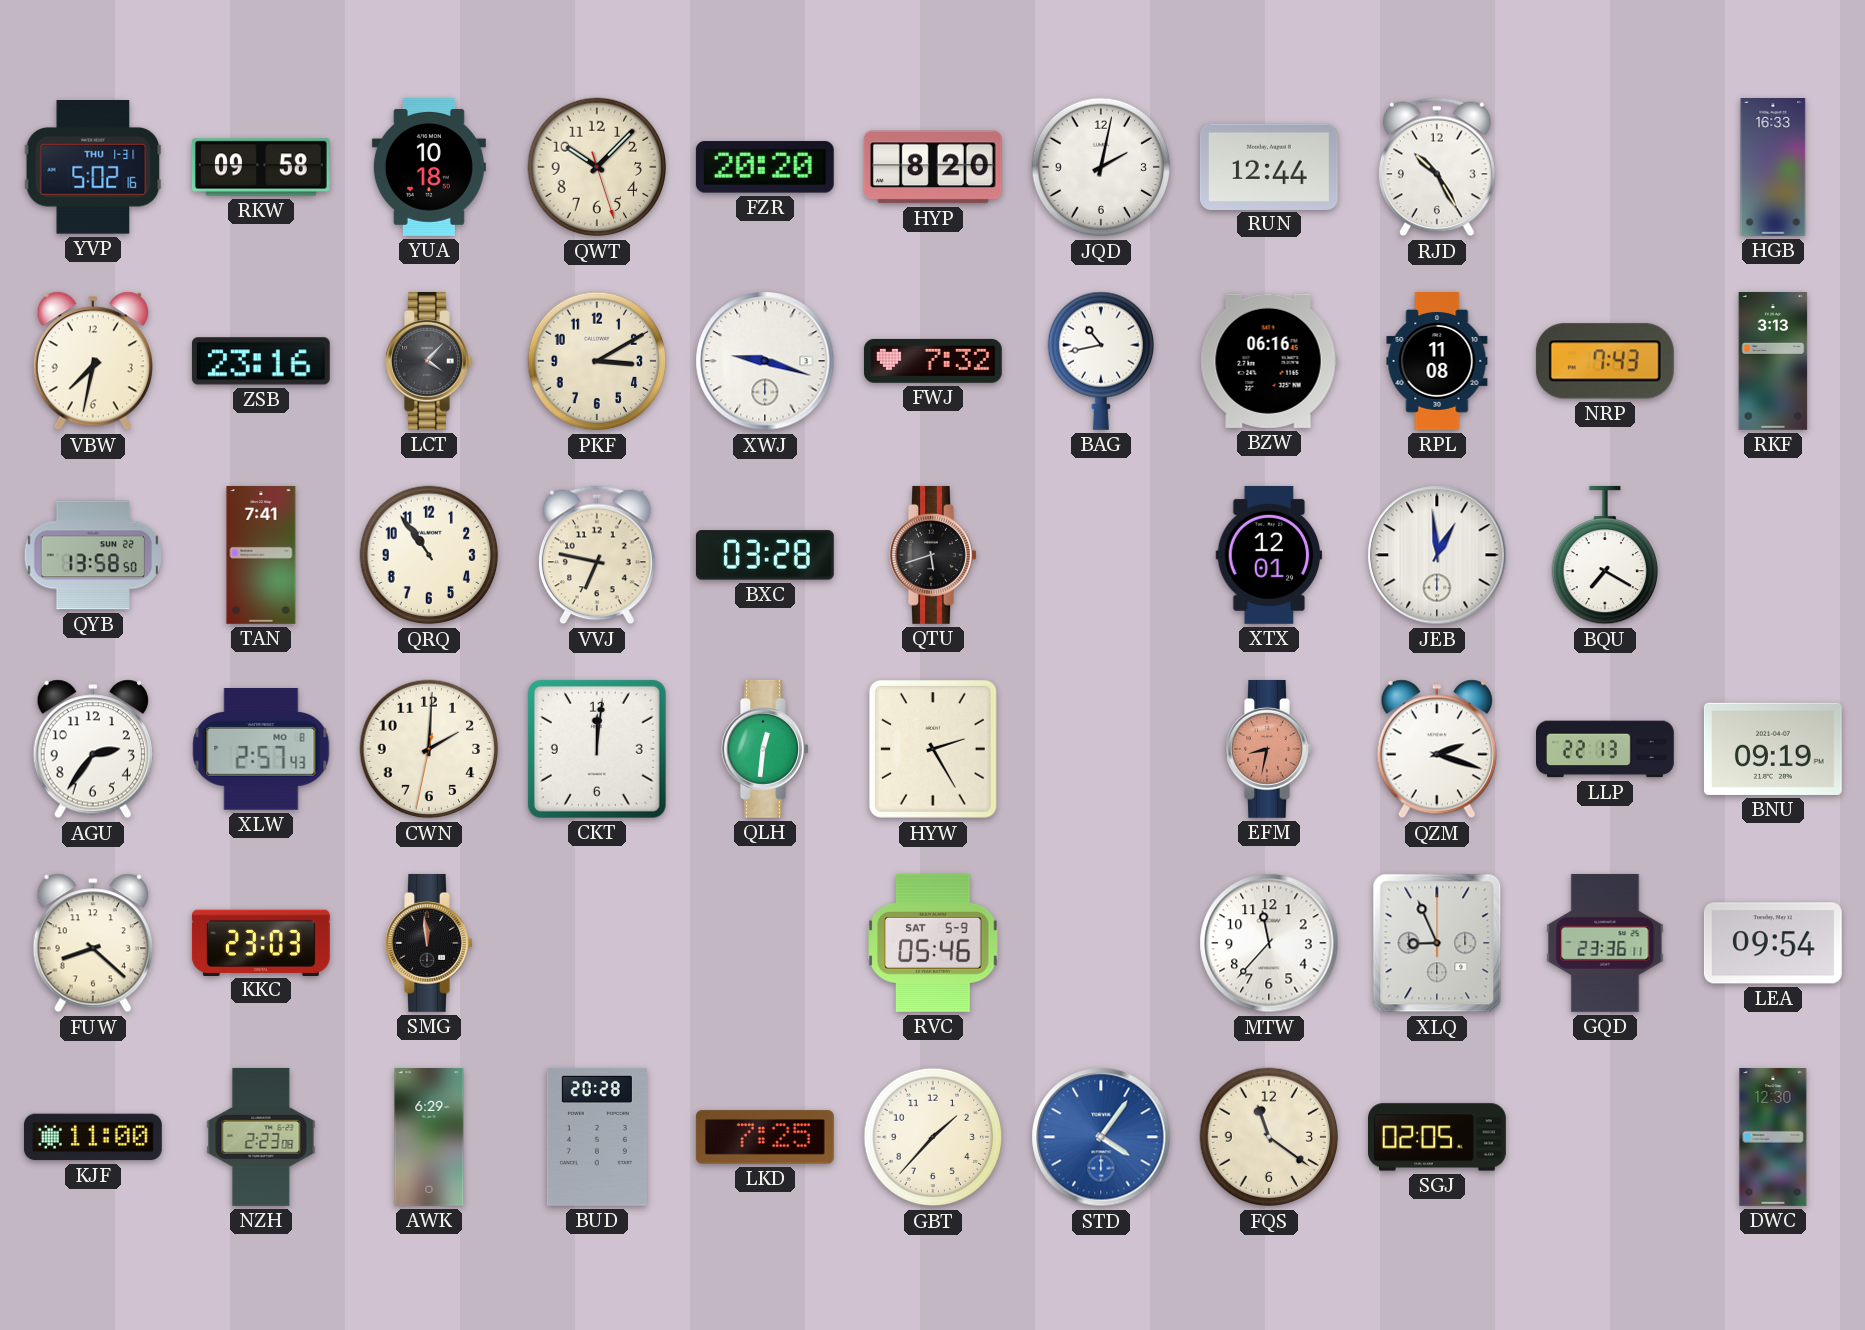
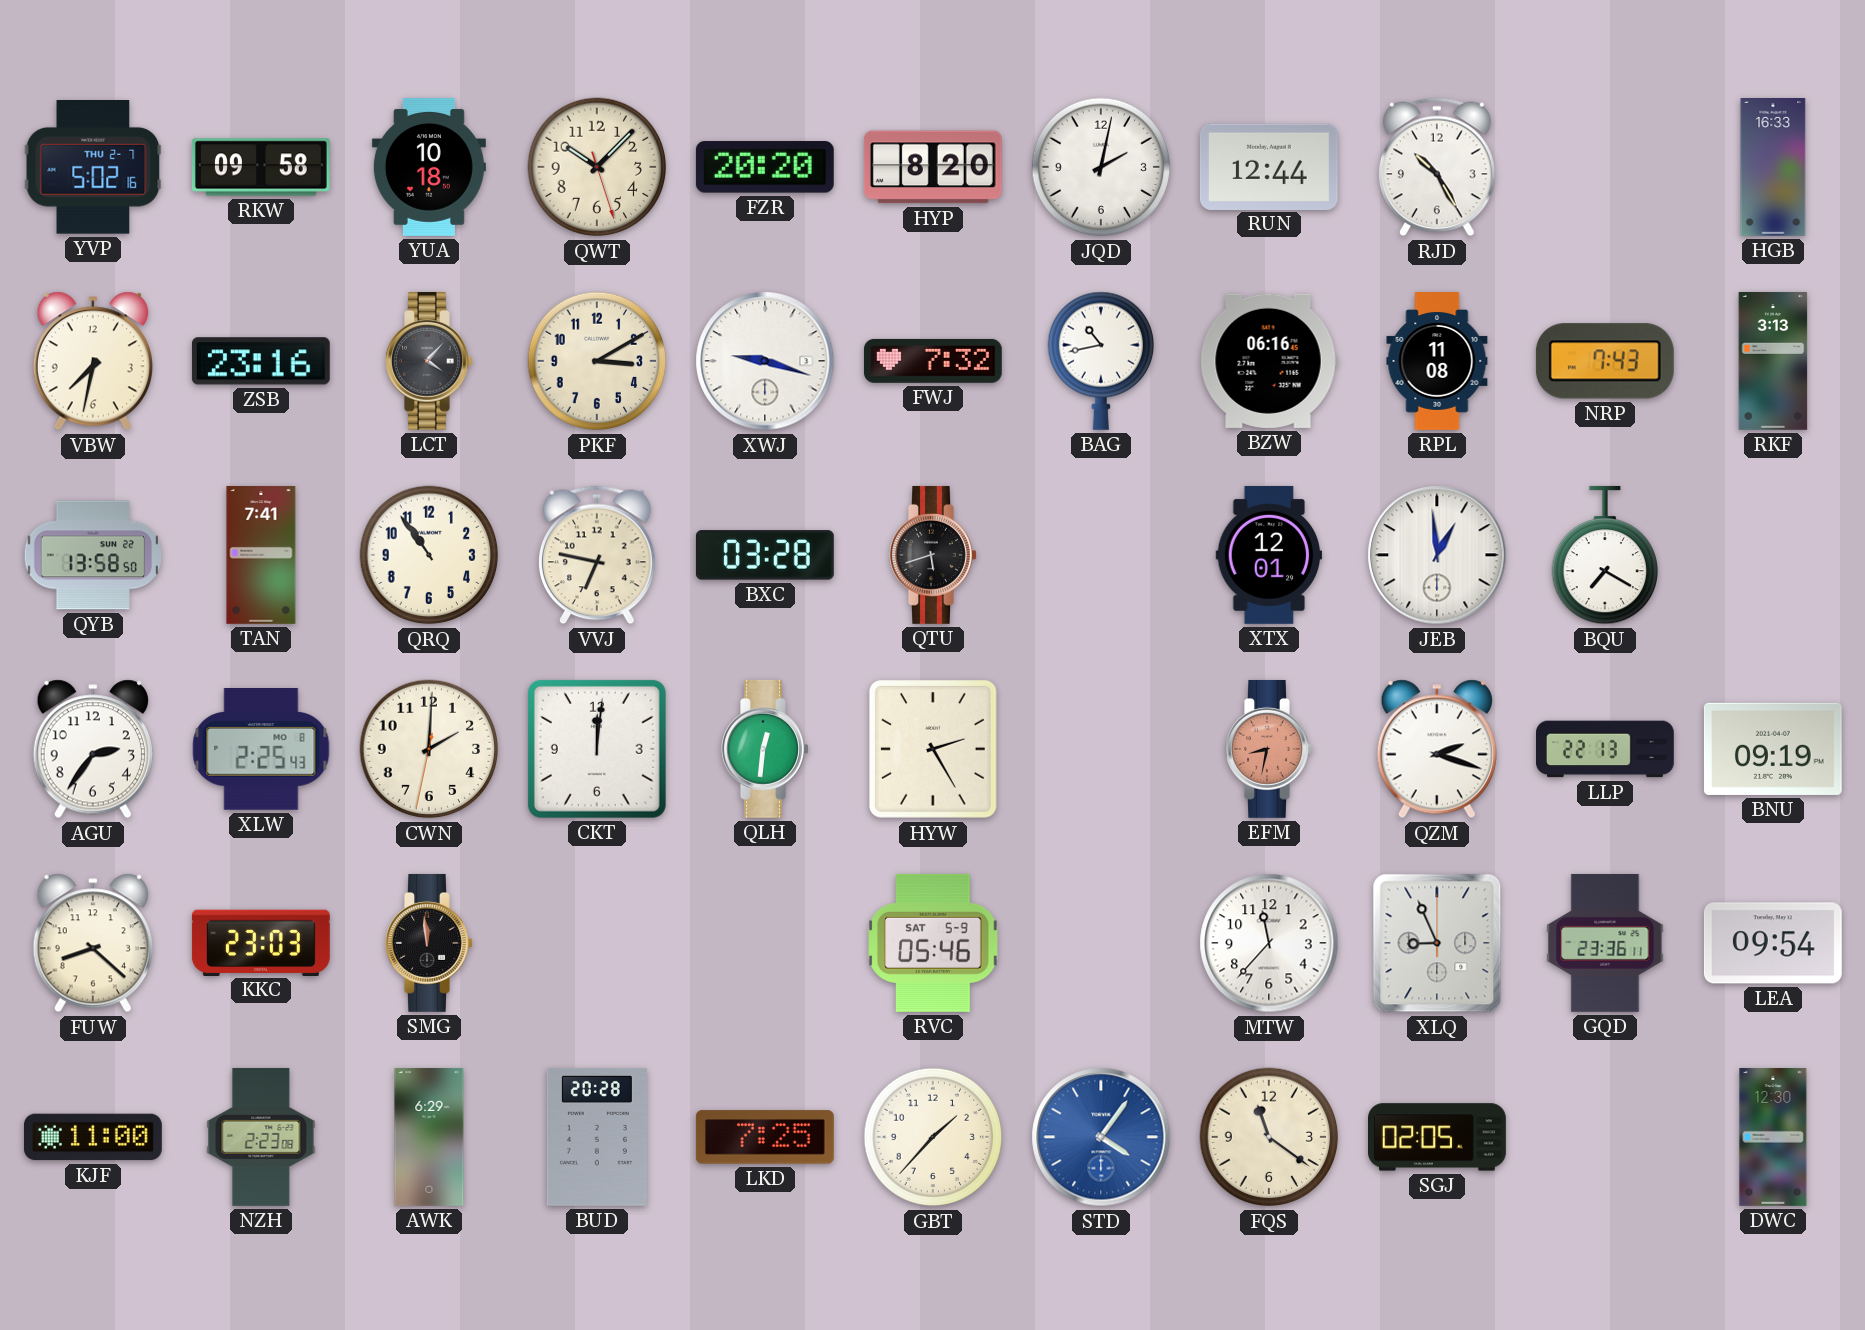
YVP date: THU 1-31 -> THU 2-7
XLW: 2:57 -> 2:25
